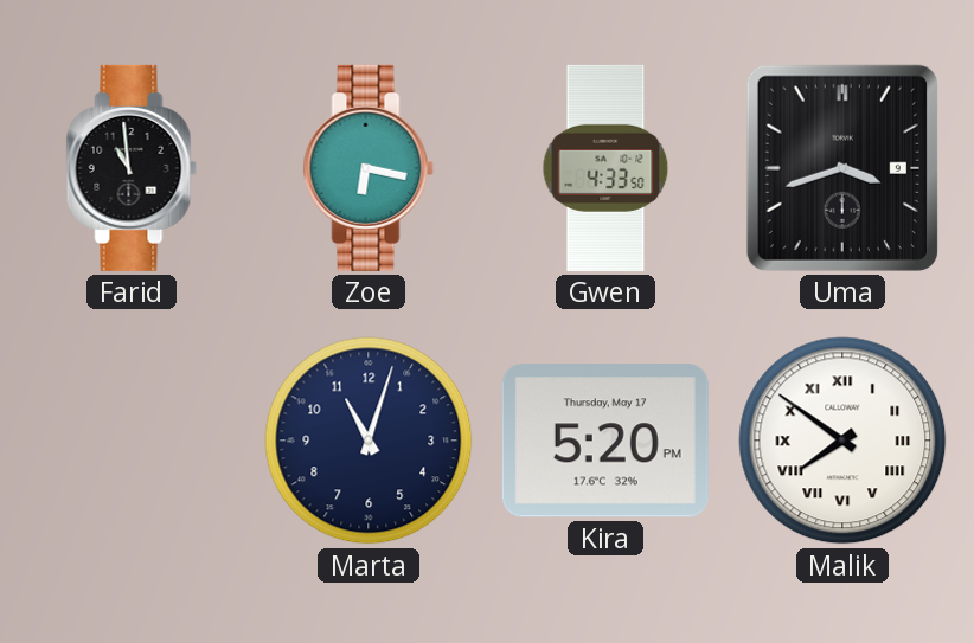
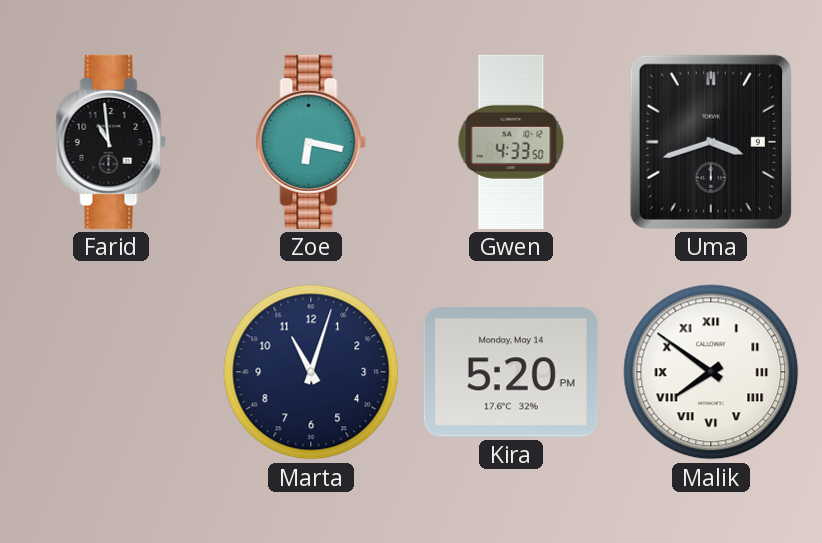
Kira date: Thursday, May 17 -> Monday, May 14
